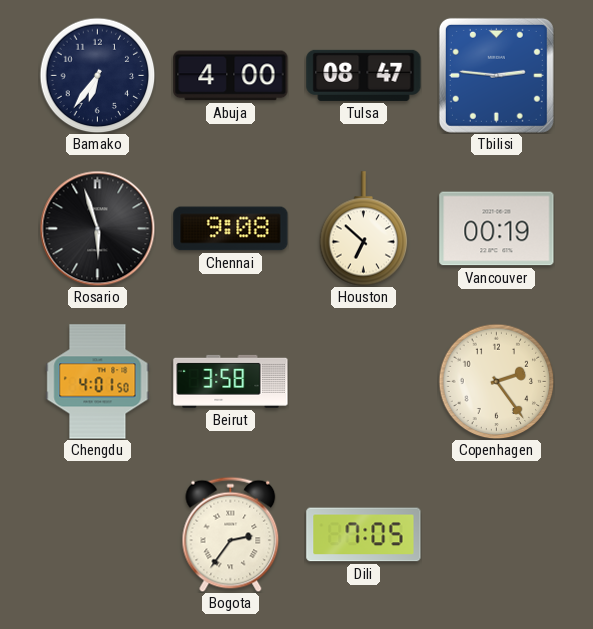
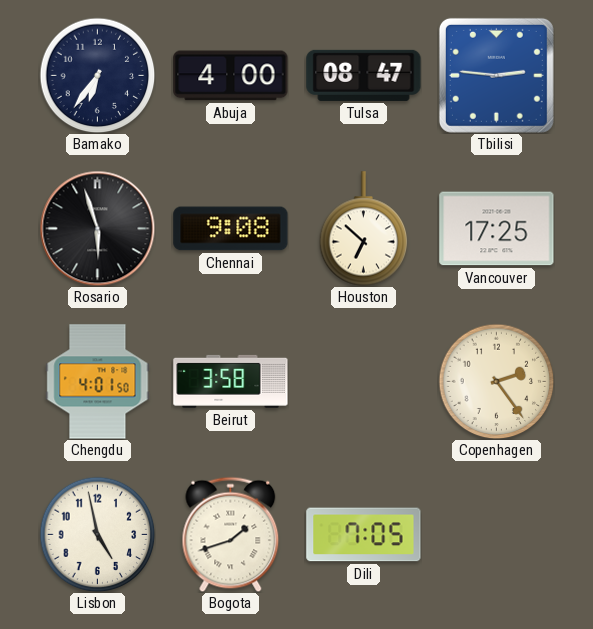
Vancouver: 00:19 -> 17:25
Lisbon: none -> 4:58
Bogota: 2:36 -> 1:42
